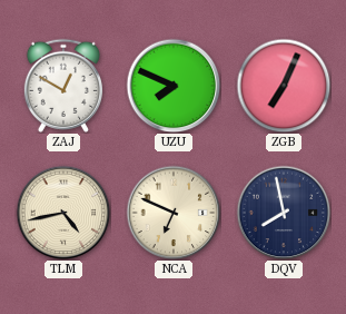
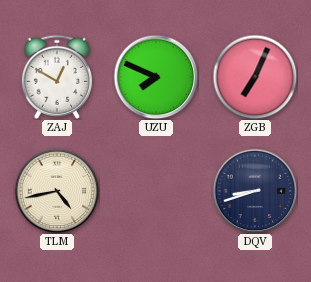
NCA: 6:49 -> none
DQV: 7:58 -> 8:42
